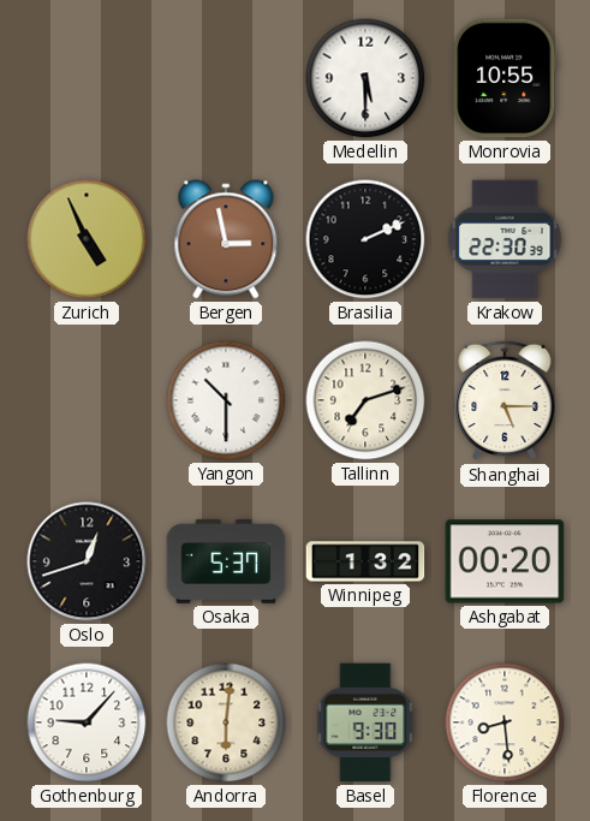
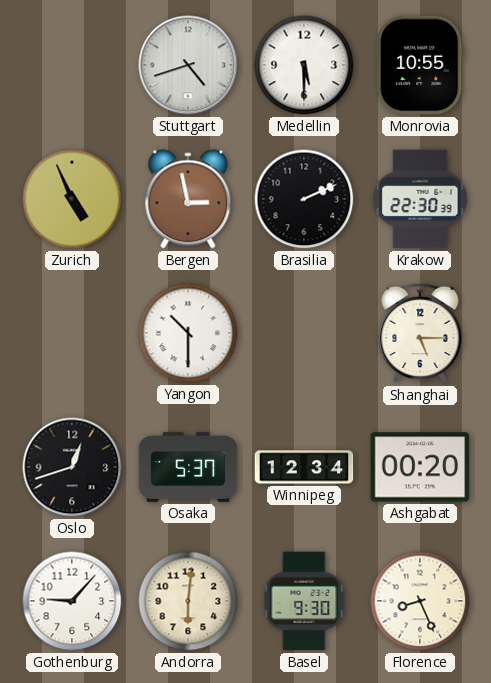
Stuttgart: none -> 4:42
Tallinn: 7:12 -> none
Winnipeg: 1:32 -> 12:34
Florence: 8:29 -> 8:26
